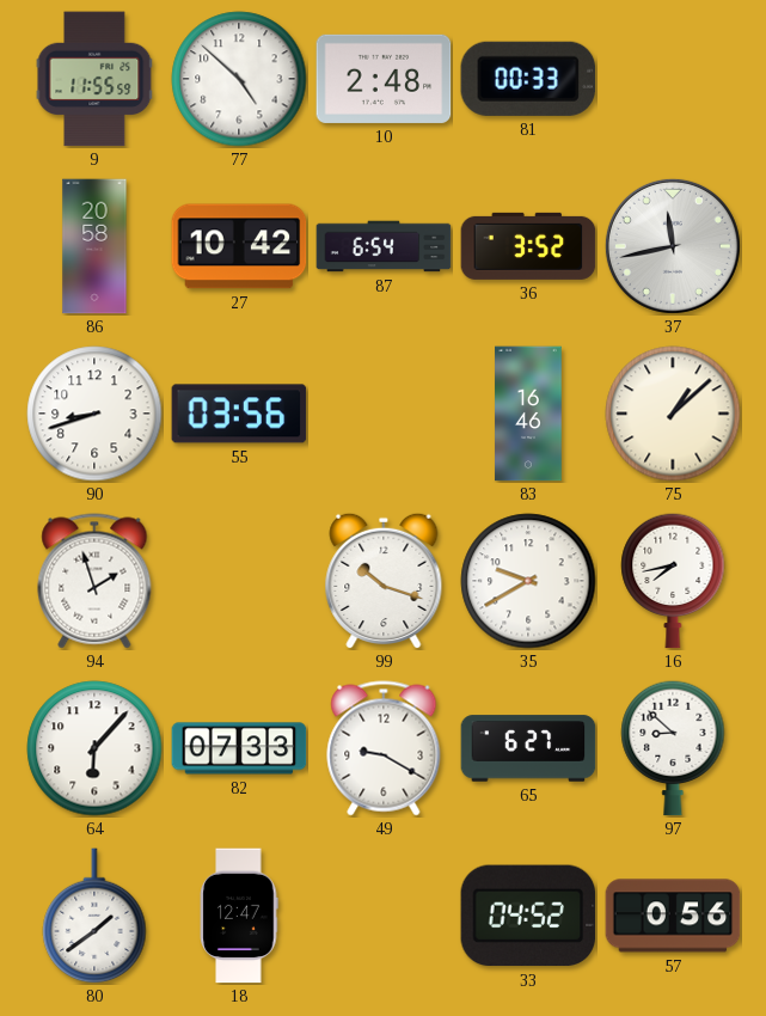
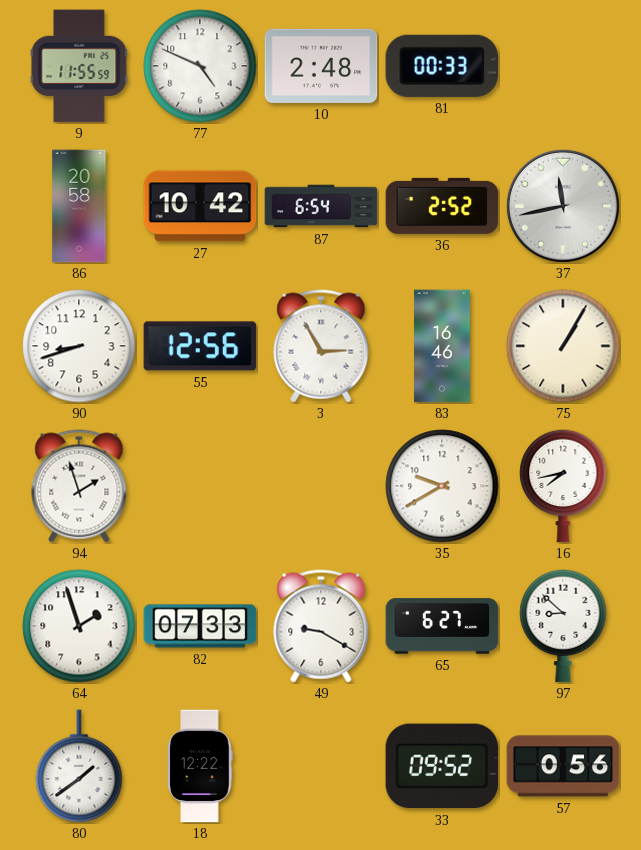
77: 4:52 -> 4:49
36: 3:52 -> 2:52
55: 03:56 -> 12:56
3: none -> 2:55
75: 1:08 -> 1:05
99: 10:18 -> none
64: 6:07 -> 1:57
18: 12:47 -> 12:22
33: 04:52 -> 09:52
